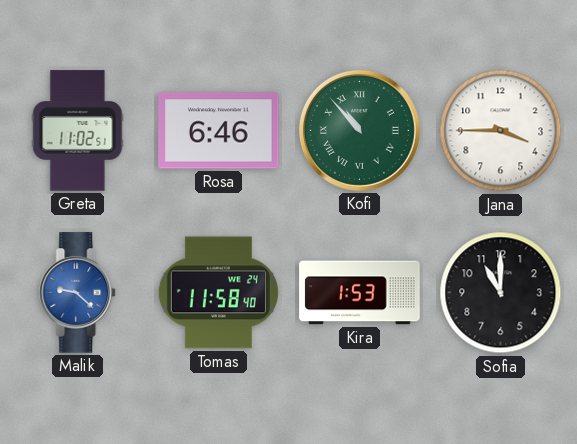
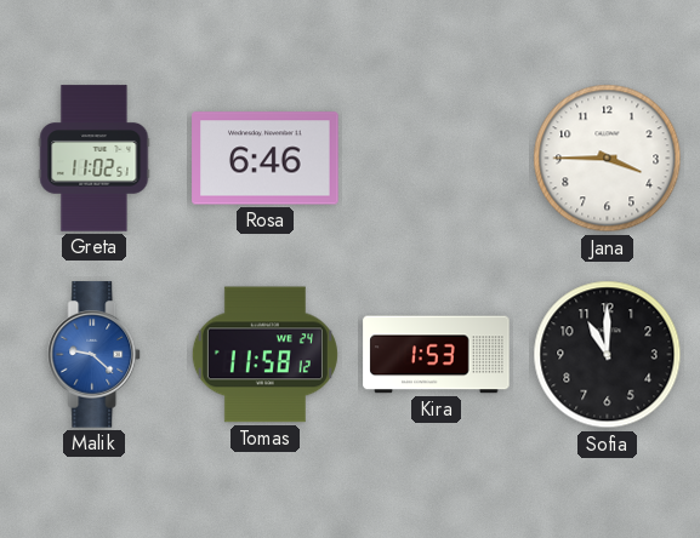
Kofi: 10:53 -> none
Tomas: 11:58:40 -> 11:58:12
